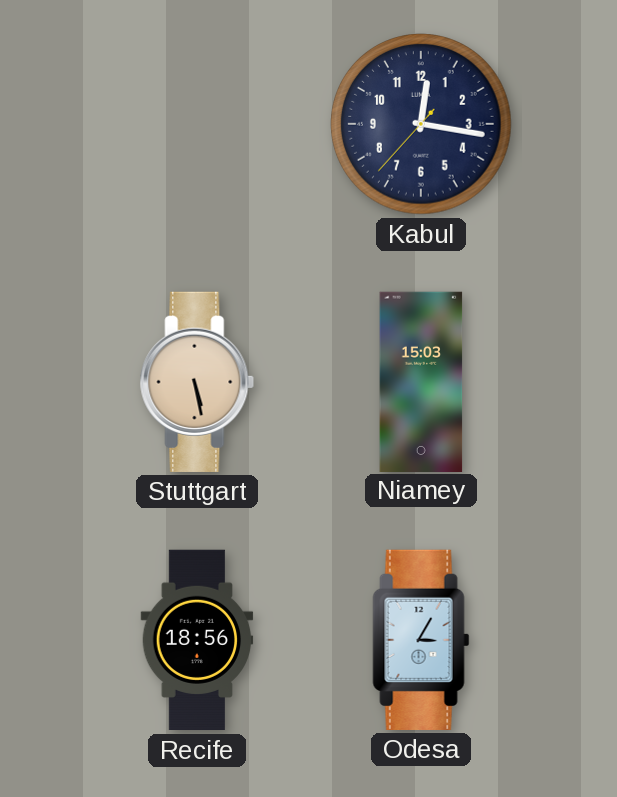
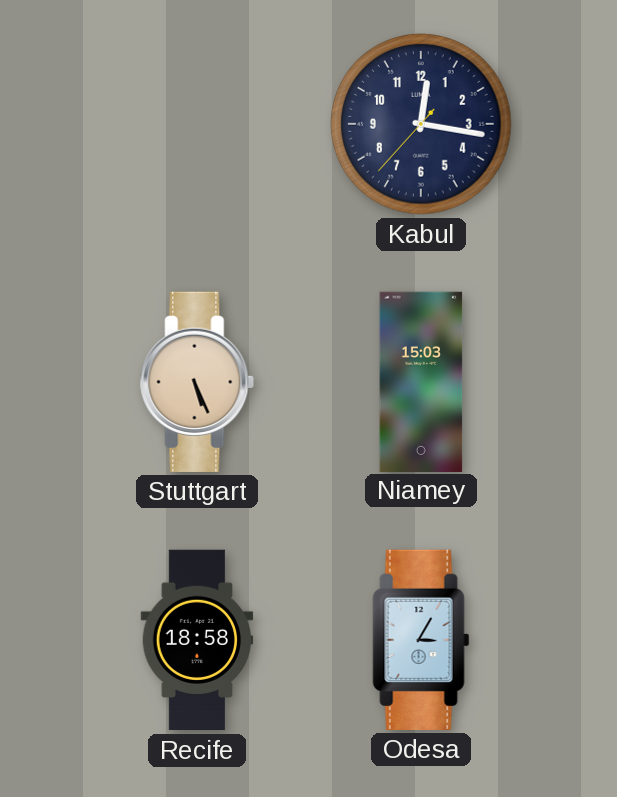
Stuttgart: 5:28 -> 5:26
Recife: 18:56 -> 18:58
